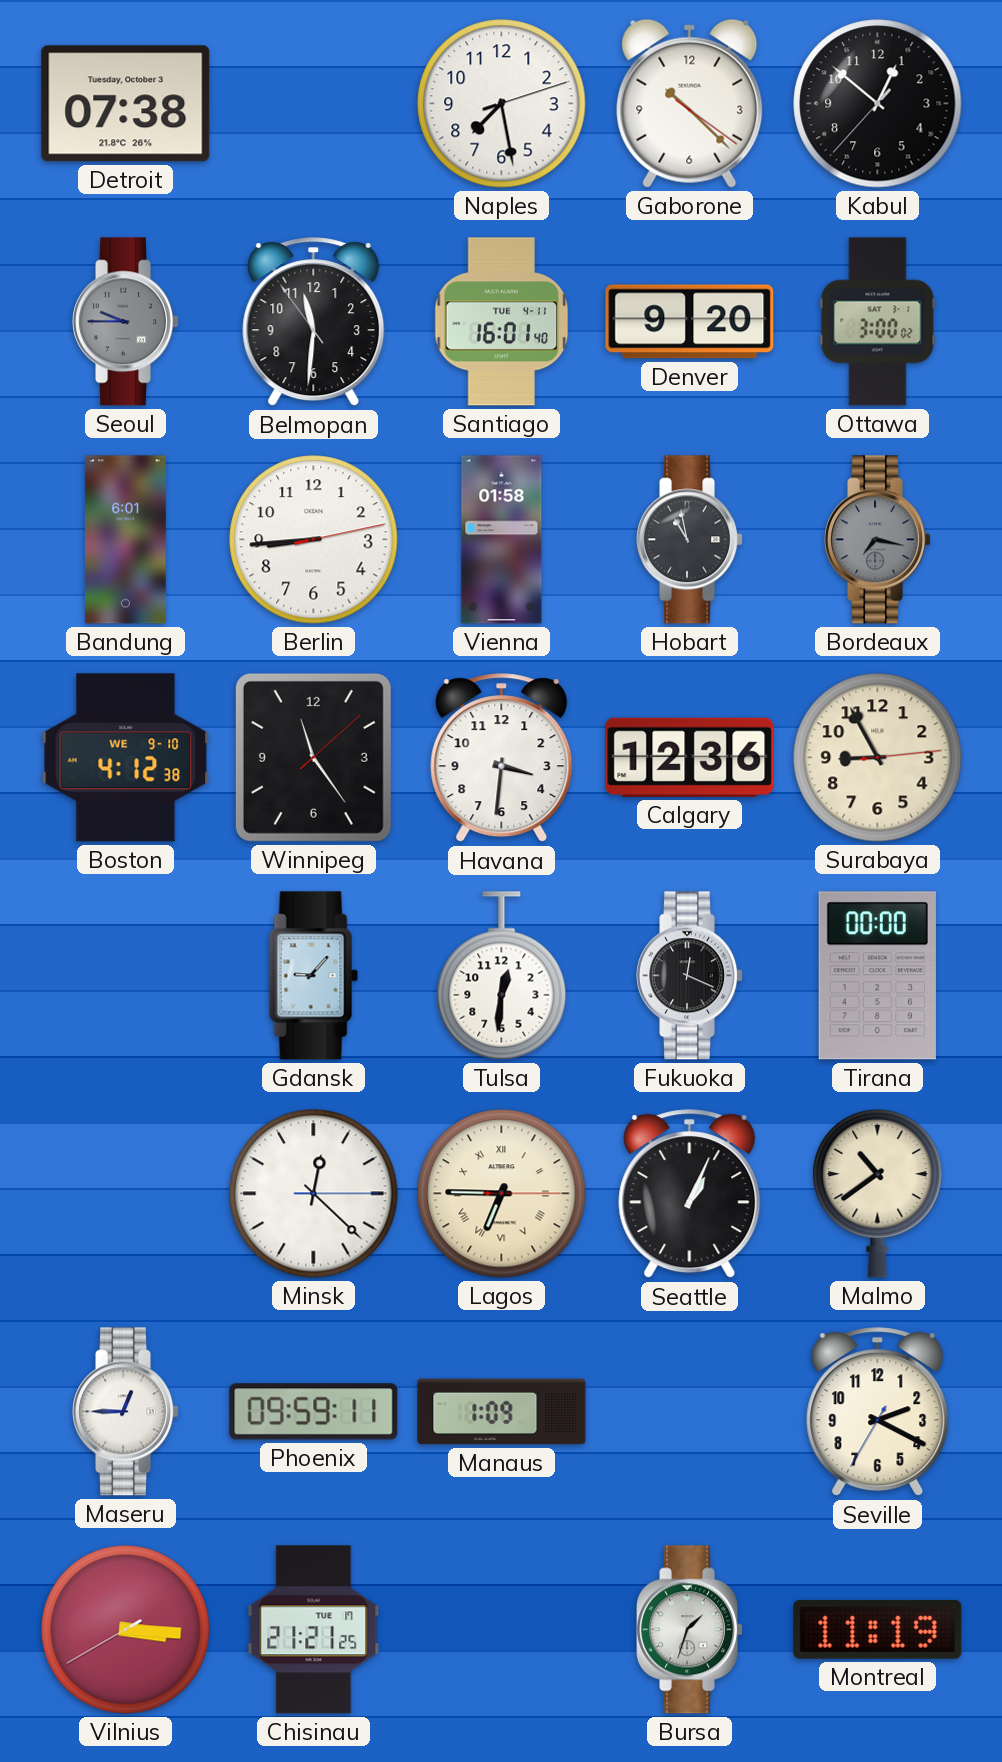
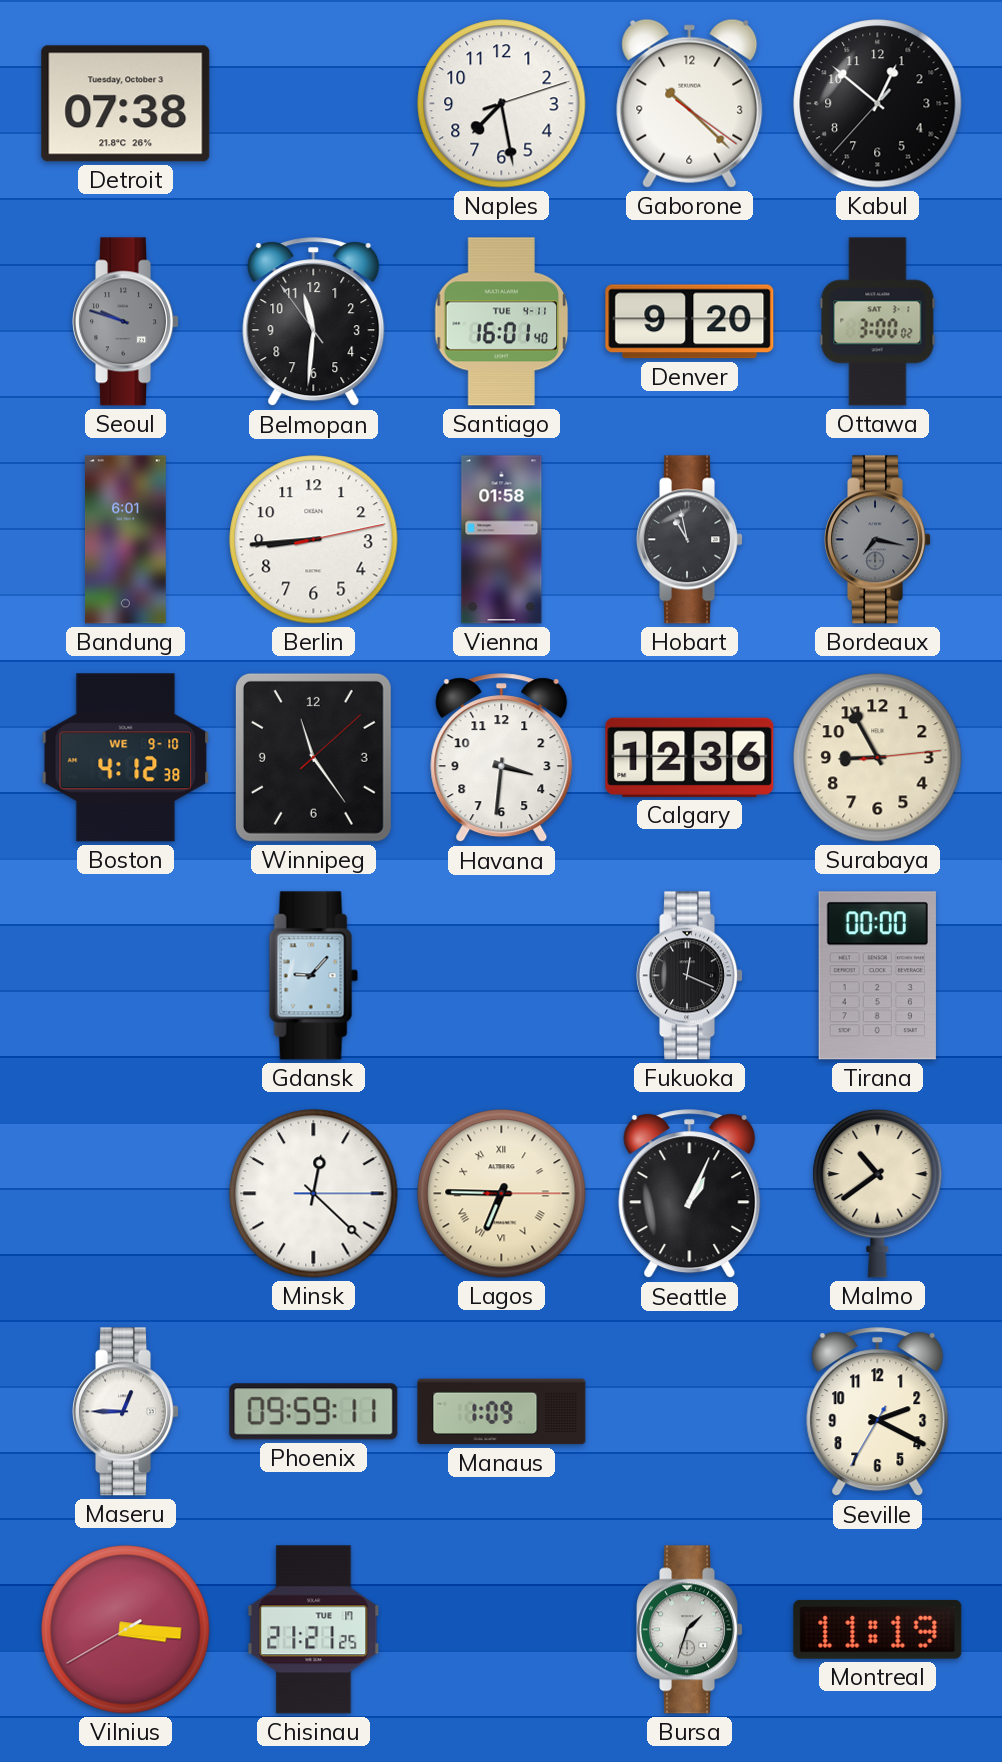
Seoul: 9:45 -> 9:48
Tulsa: 12:31 -> none
